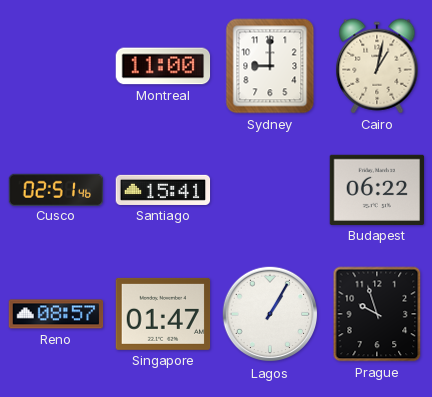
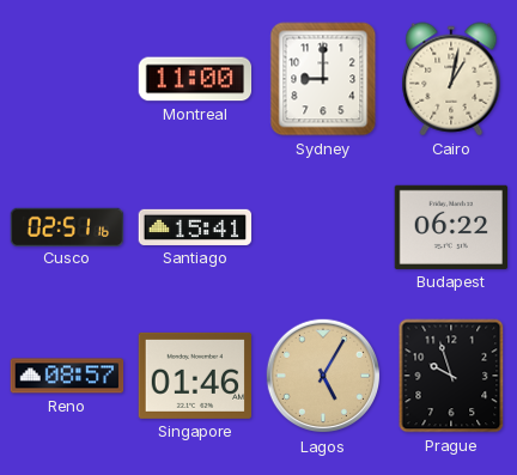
Cusco: 02:51:46 -> 02:51:16
Singapore: 01:47 -> 01:46
Lagos: 1:05 -> 5:05
Lagos dial: white -> champagne
